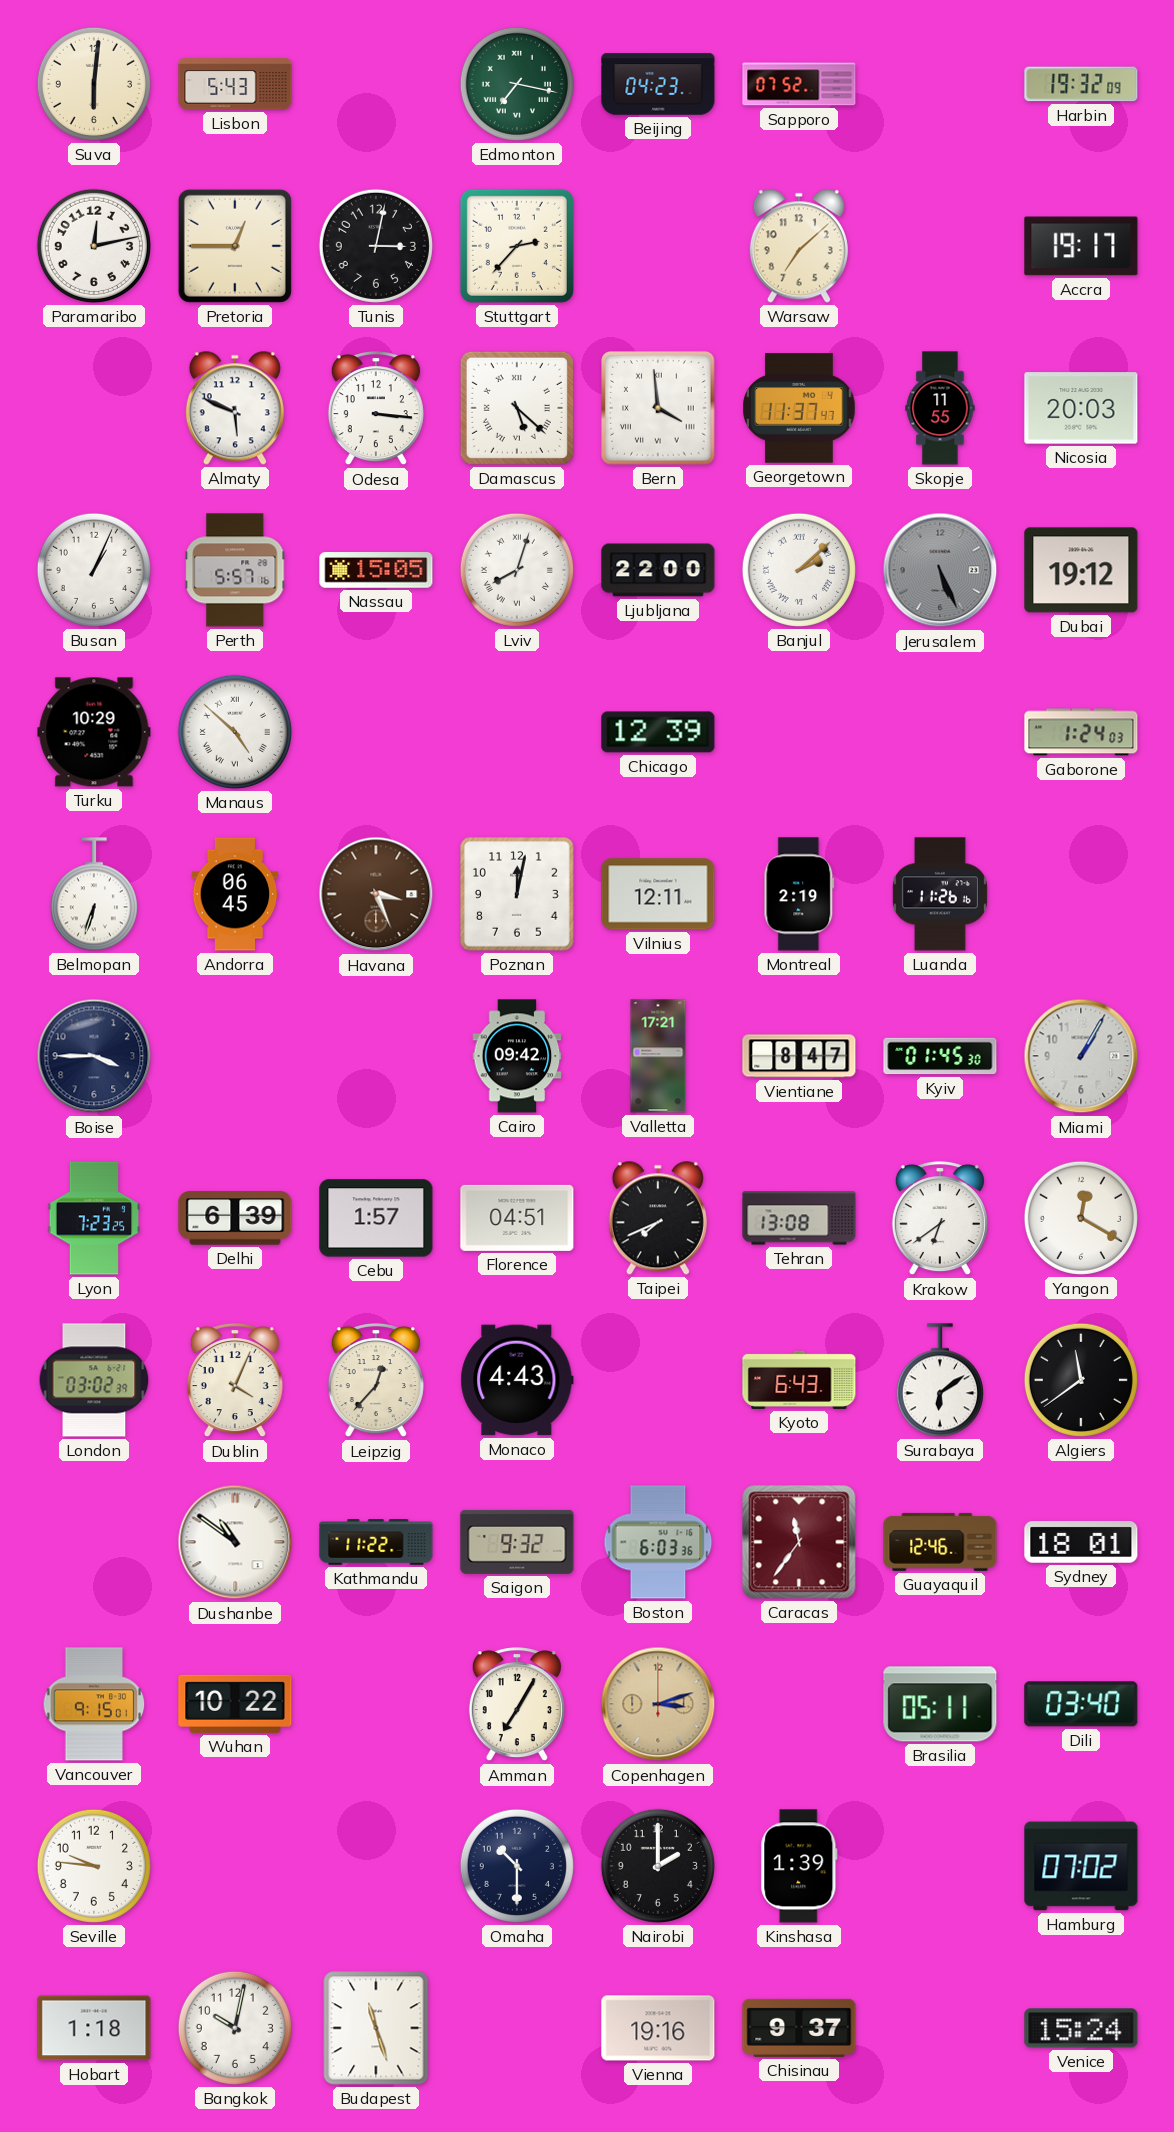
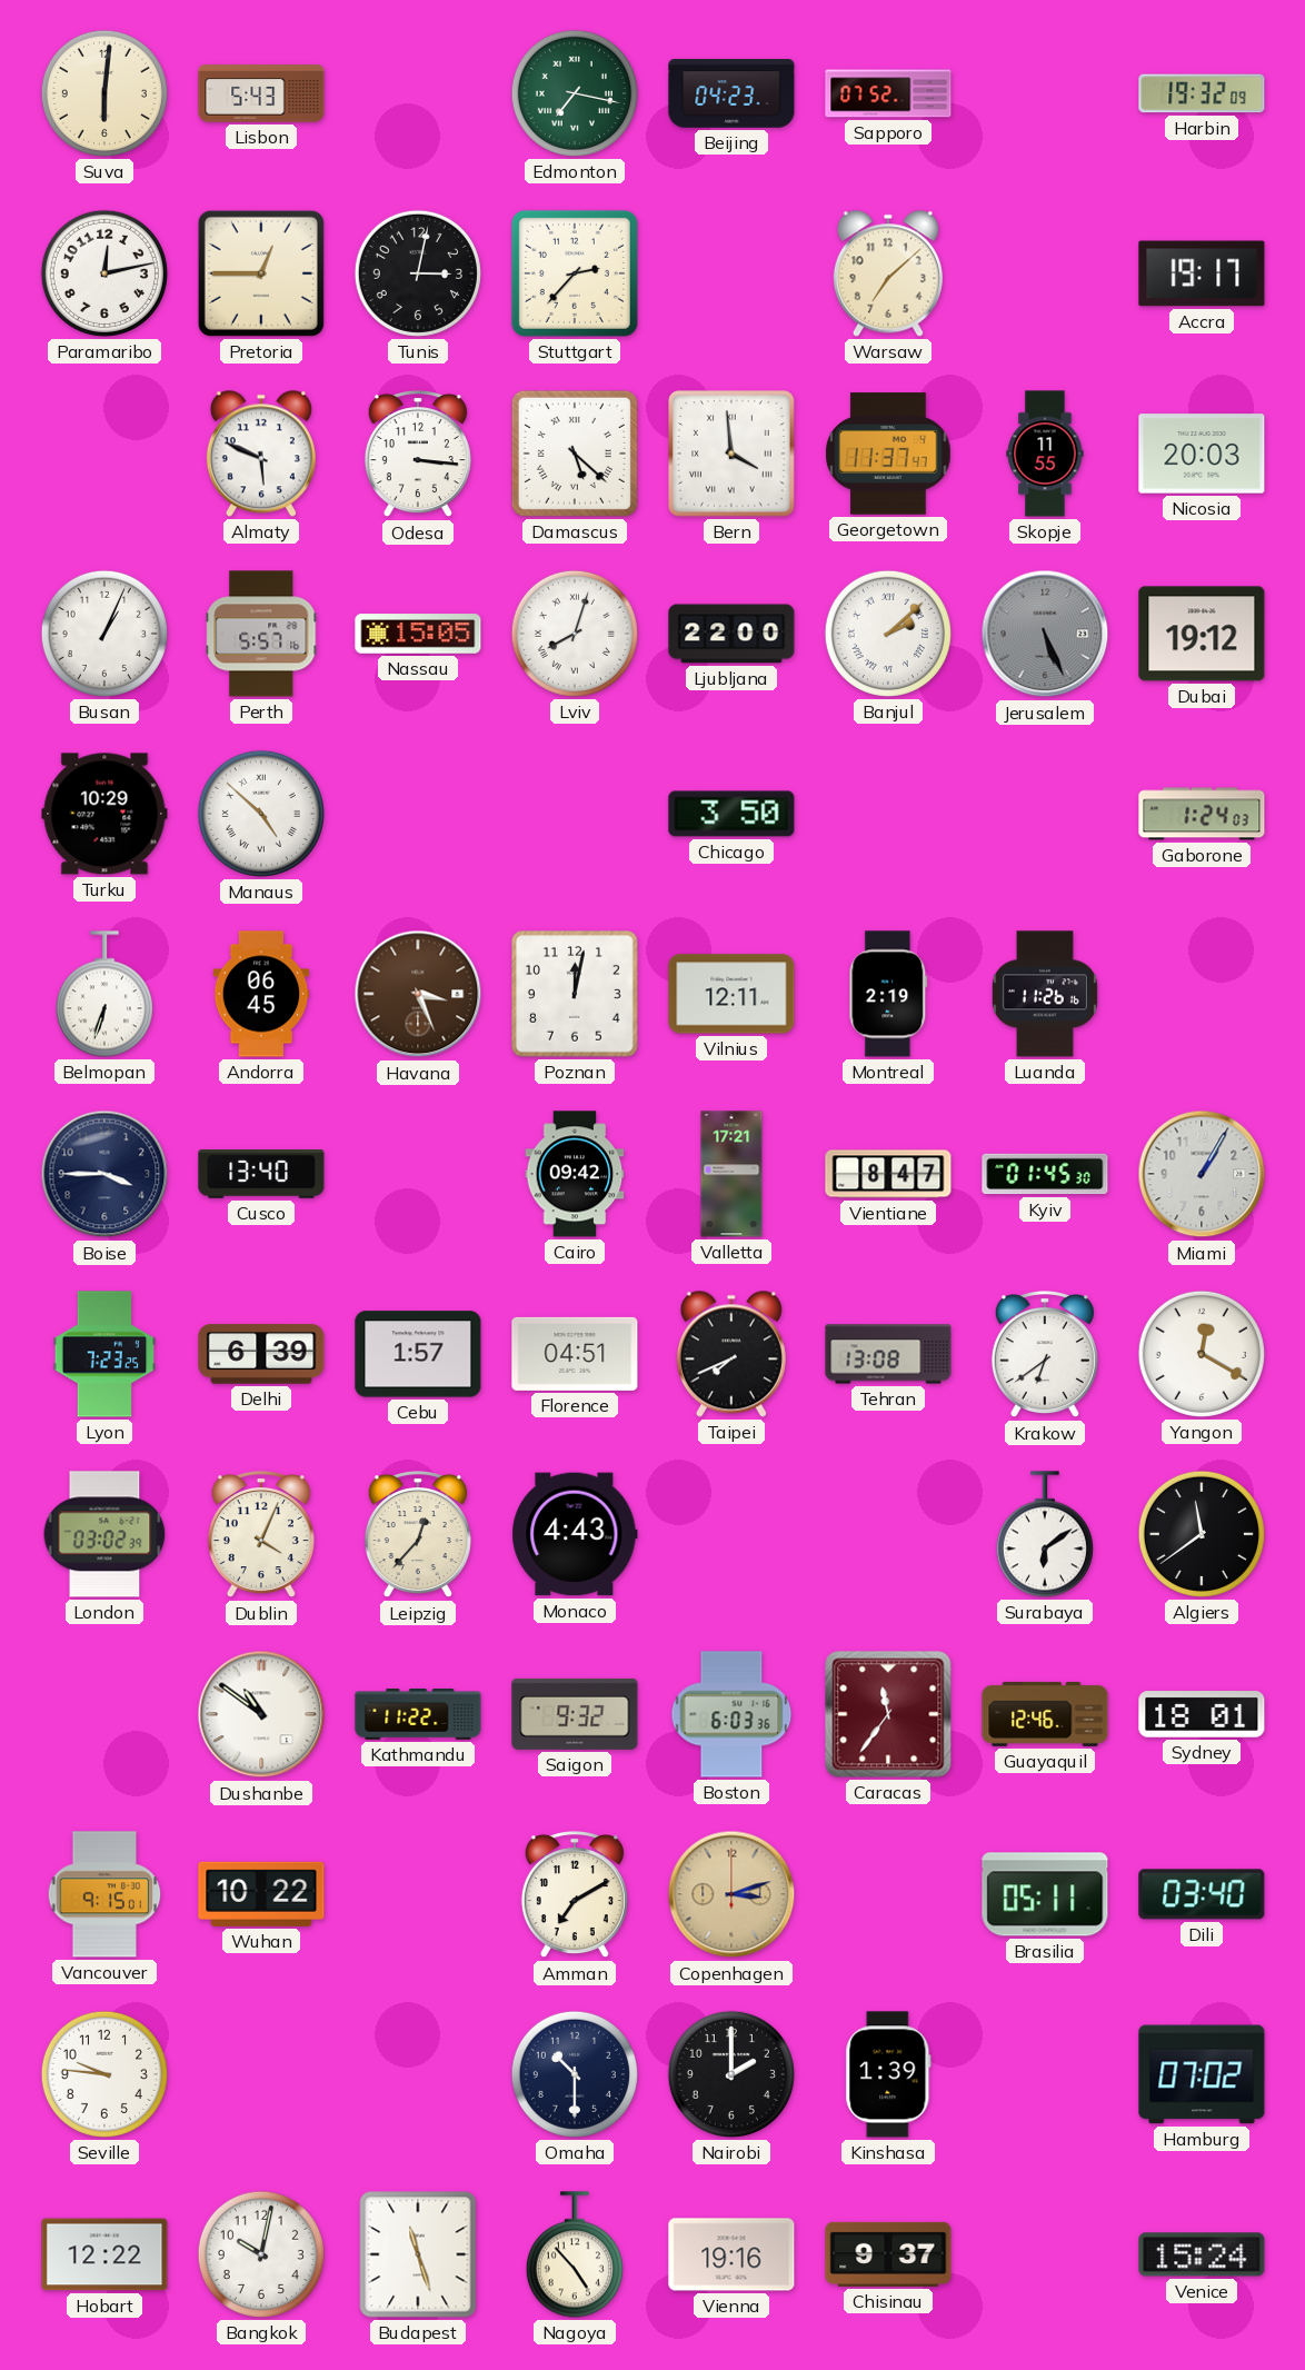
Chicago: 12:39 -> 3:50
Cusco: none -> 13:40
Kyoto: 6:43 -> none
Amman: 7:05 -> 7:10
Hobart: 1:18 -> 12:22
Nagoya: none -> 4:53
